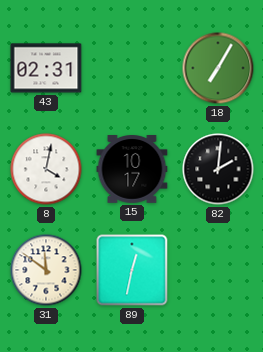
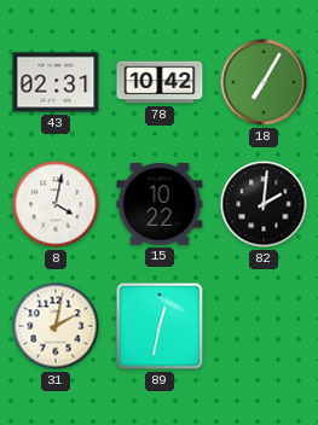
78: none -> 10:42
15: 10:17 -> 10:22
31: 11:51 -> 2:02
